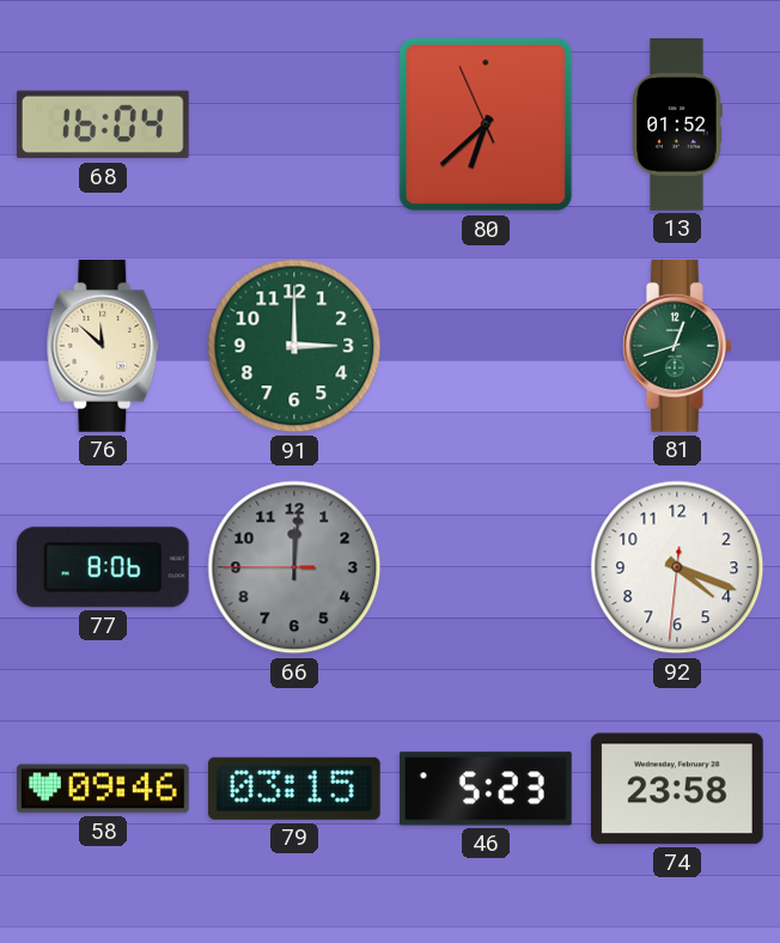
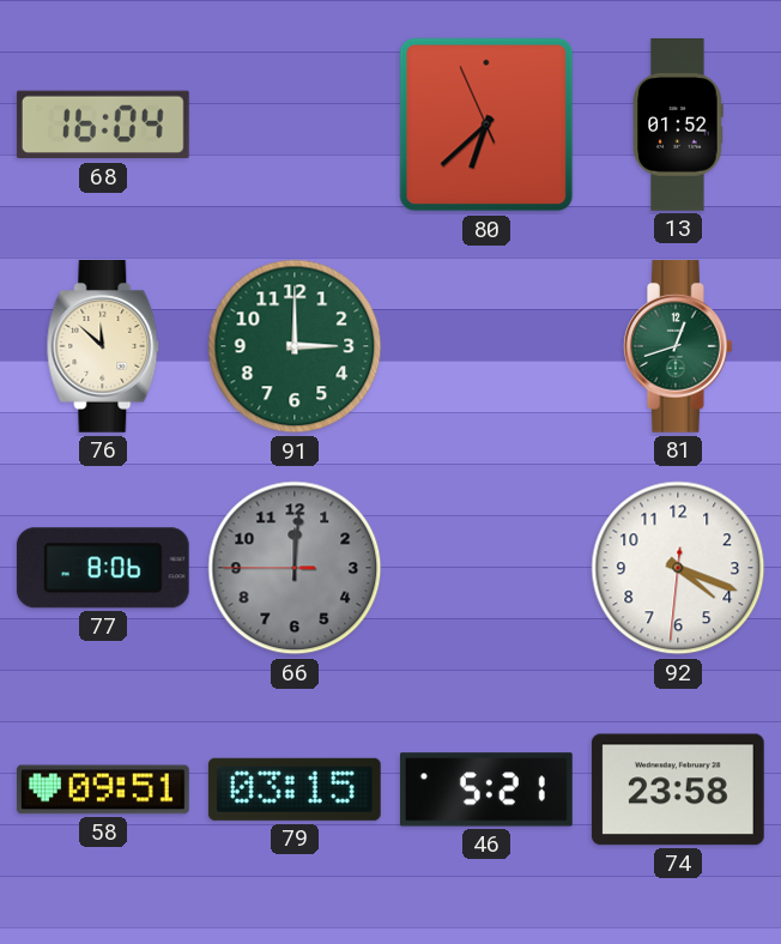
58: 09:46 -> 09:51
46: 5:23 -> 5:21
